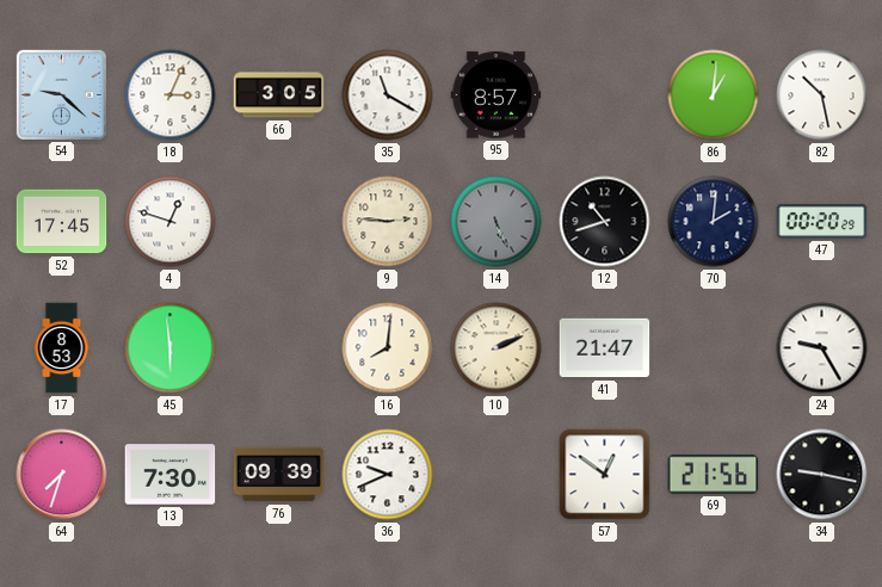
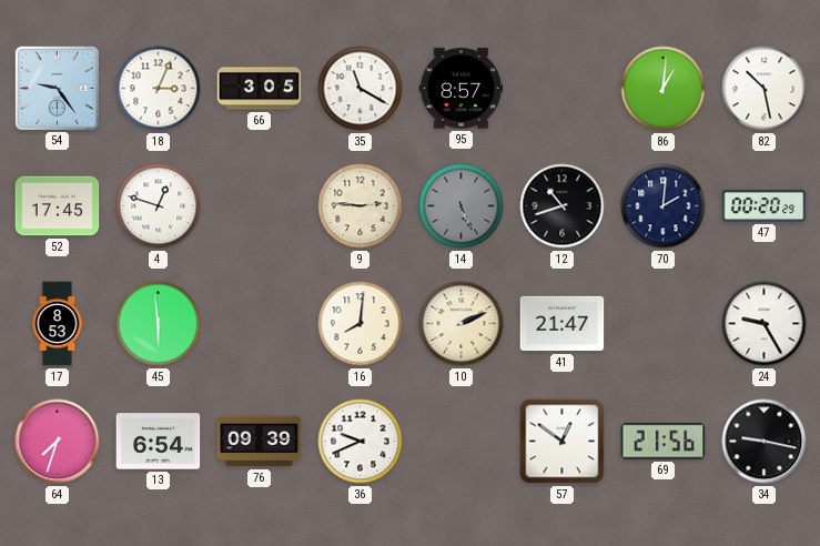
54: 9:22 -> 9:24
13: 7:30 -> 6:54
